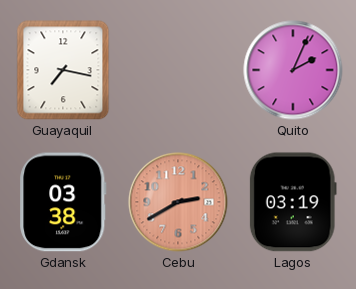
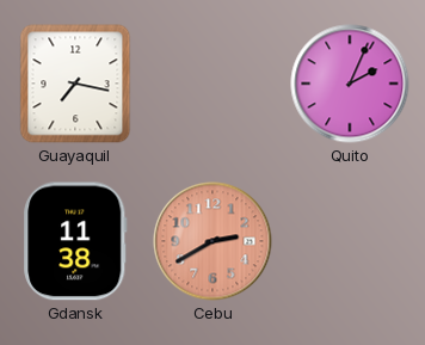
Gdansk: 03:38 -> 11:38
Lagos: 03:19 -> none
